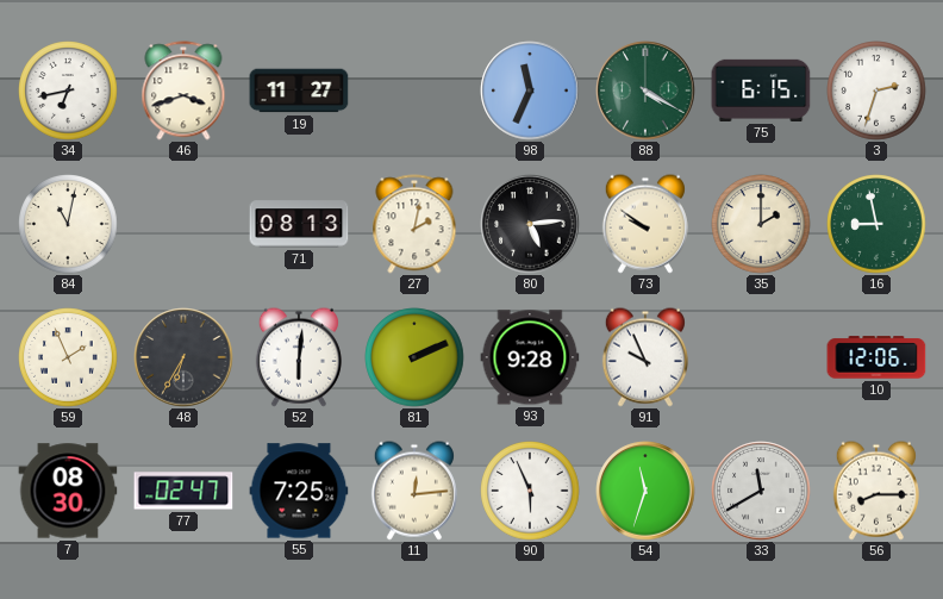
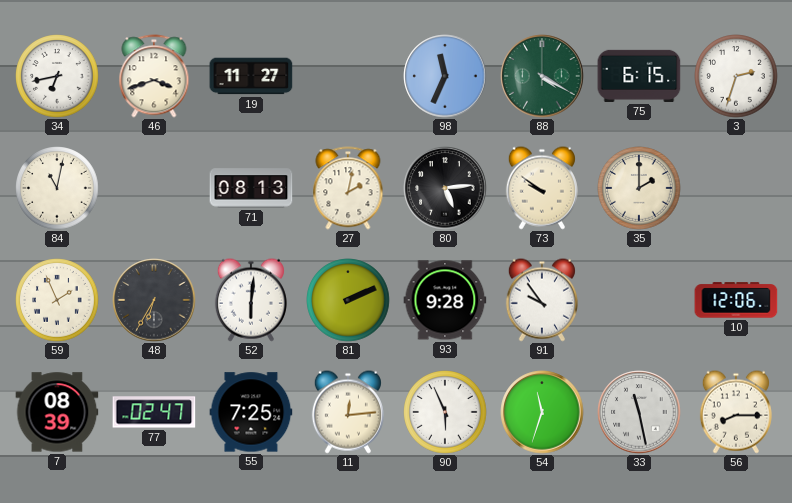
16: 8:58 -> none
91: 9:56 -> 9:54
7: 08:30 -> 08:39
33: 11:40 -> 11:28
